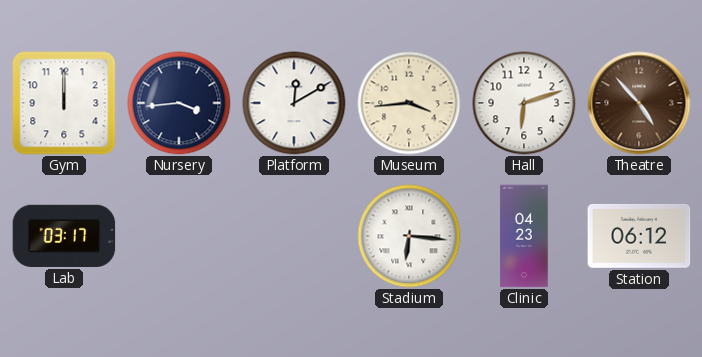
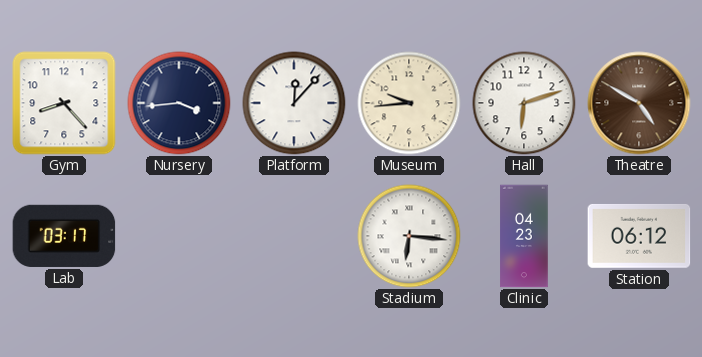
Gym: 12:00 -> 8:23
Platform: 12:10 -> 12:07
Museum: 3:44 -> 9:44
Theatre: 4:53 -> 4:50
